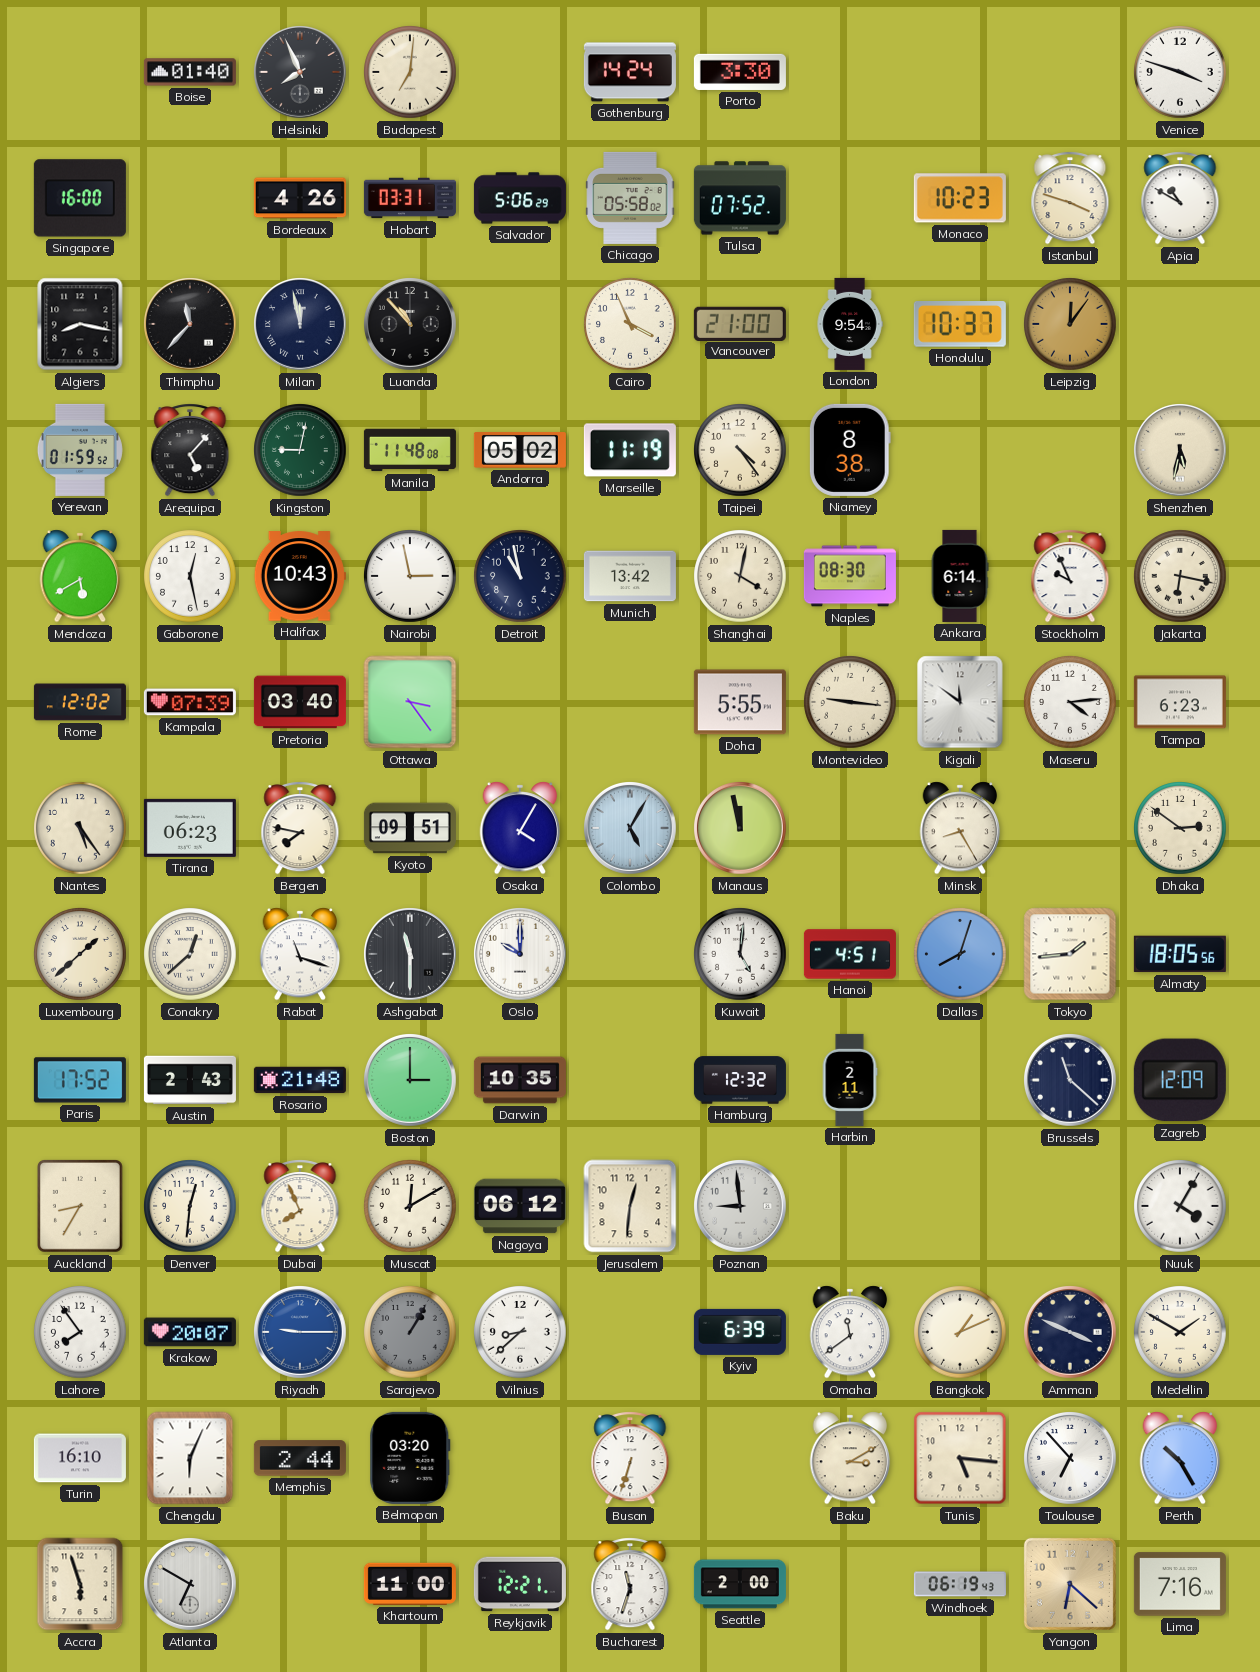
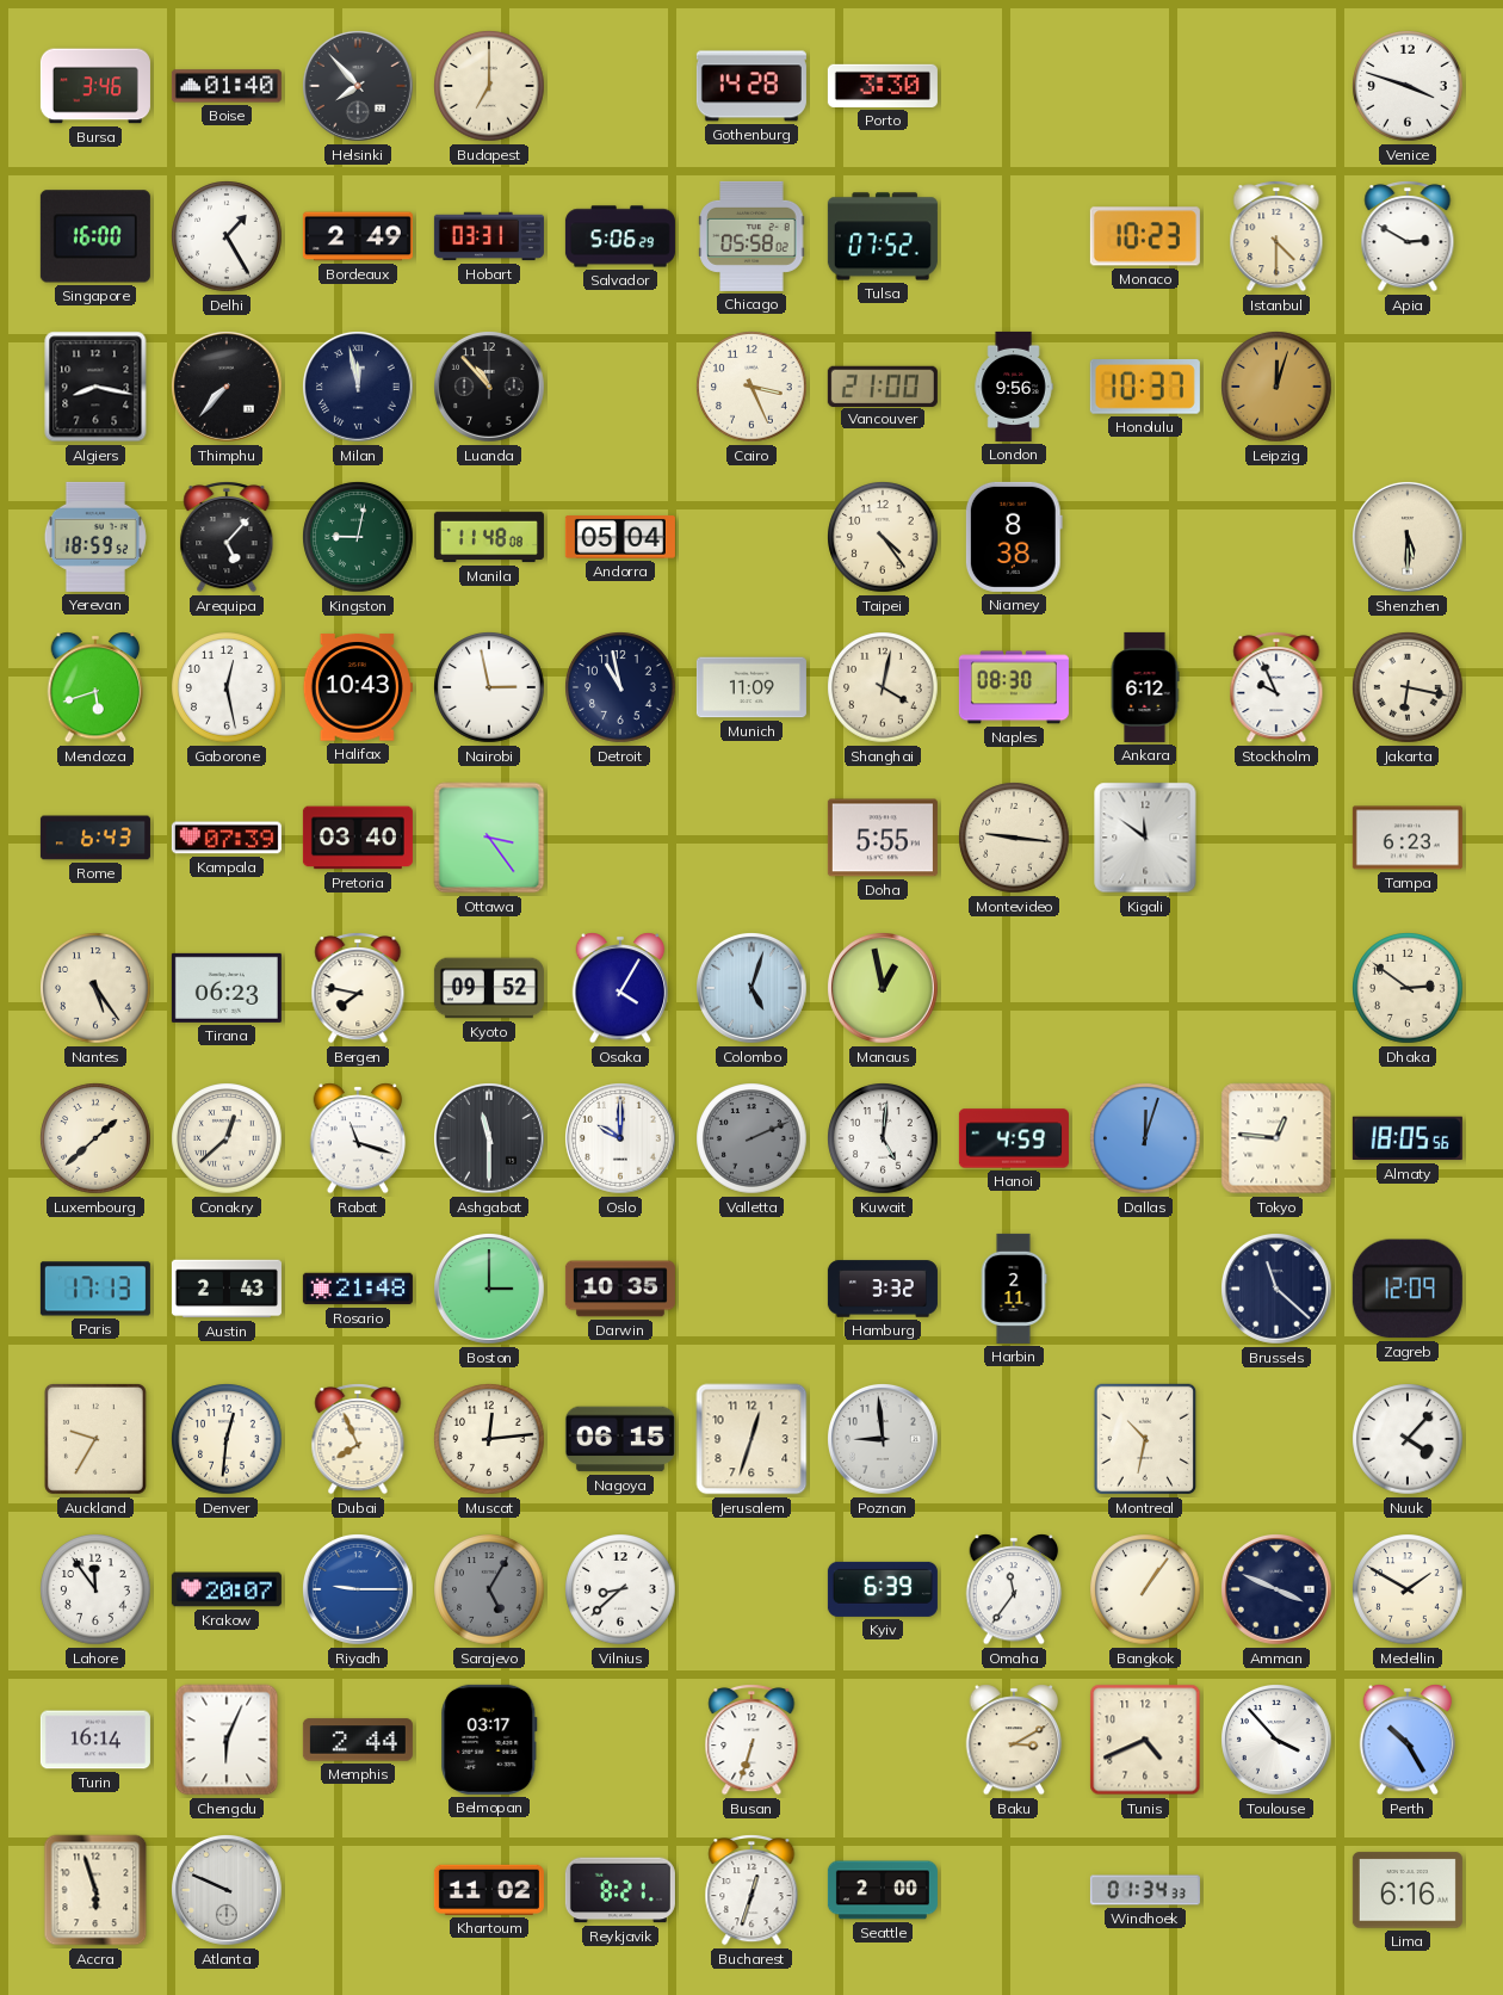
Bursa: none -> 3:46
Helsinki: 7:56 -> 7:53
Budapest: 7:01 -> 7:00
Gothenburg: 14:24 -> 14:28
Delhi: none -> 1:25
Bordeaux: 4:26 -> 2:49
Istanbul: 3:48 -> 4:30
Apia: 10:50 -> 2:50
Thimphu: 11:37 -> 7:37
Cairo: 3:56 -> 3:26
London: 9:54 -> 9:56
Leipzig: 12:06 -> 12:03
Yerevan: 01:59 -> 18:59
Andorra: 05:02 -> 05:04
Marseille: 11:19 -> none
Shenzhen: 5:32 -> 5:30
Mendoza: 5:40 -> 5:42
Munich: 13:42 -> 11:09
Ankara: 6:14 -> 6:12
Rome: 12:02 -> 6:43
Maseru: 4:14 -> none
Kyoto: 09:51 -> 09:52
Colombo: 5:05 -> 5:03
Manaus: 11:58 -> 12:58
Minsk: 8:25 -> none
Valletta: none -> 2:11
Hanoi: 4:51 -> 4:59
Dallas: 8:03 -> 12:03
Tokyo: 1:44 -> 12:46
Paris: 17:52 -> 17:13
Hamburg: 12:32 -> 3:32
Auckland: 8:35 -> 9:35
Muscat: 12:10 -> 12:14
Nagoya: 06:12 -> 06:15
Jerusalem: 12:31 -> 12:33
Montreal: none -> 10:32
Nuuk: 4:05 -> 4:07
Lahore: 7:54 -> 11:54
Sarajevo: 1:05 -> 5:05
Omaha: 11:39 -> 11:36
Bangkok: 1:11 -> 1:06
Turin: 16:10 -> 16:14
Belmopan: 03:20 -> 03:17
Tunis: 5:16 -> 4:41
Toulouse: 6:53 -> 3:53
Atlanta: 6:50 -> 9:49
Khartoum: 11:00 -> 11:02
Reykjavik: 12:21 -> 8:21
Bucharest: 11:33 -> 12:33
Windhoek: 06:19 -> 01:34
Yangon: 6:22 -> none
Lima: 7:16 -> 6:16
